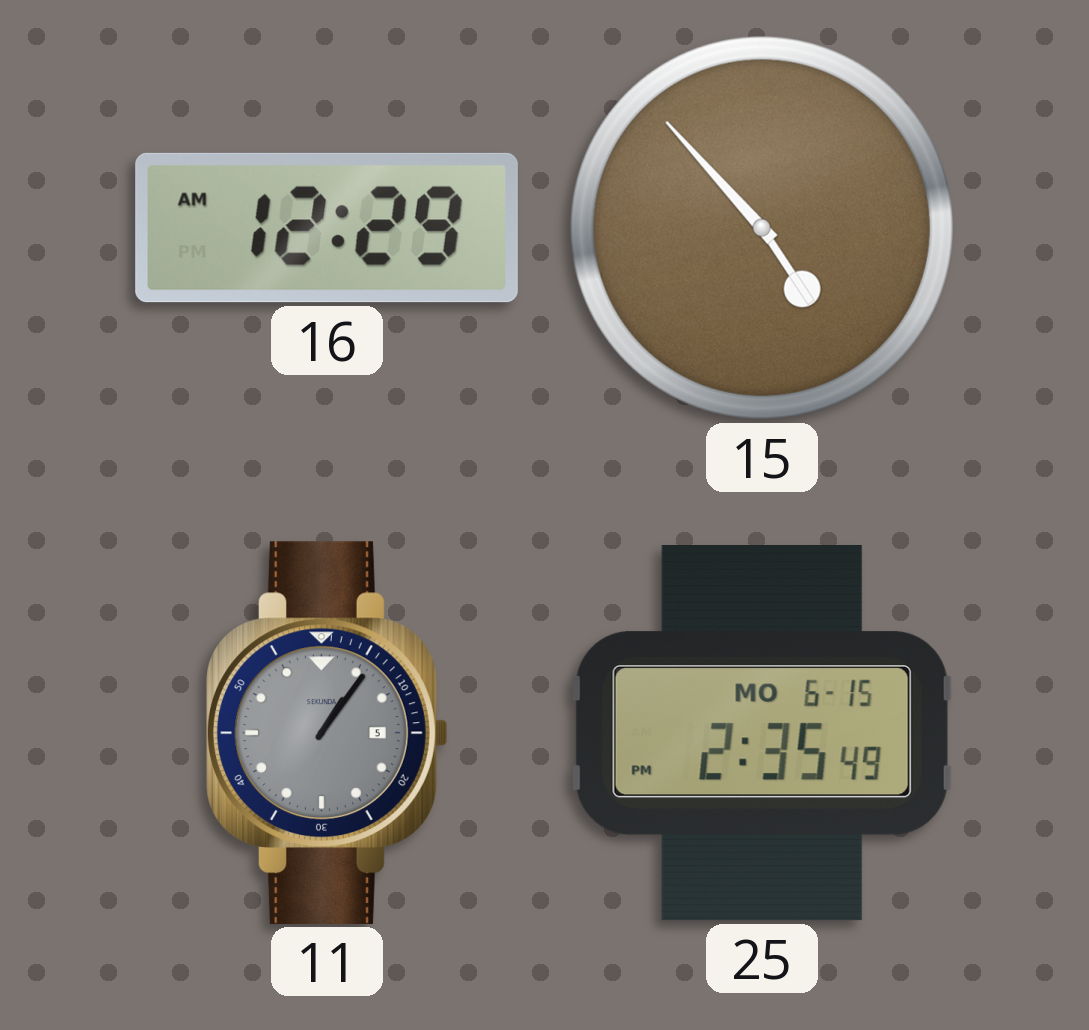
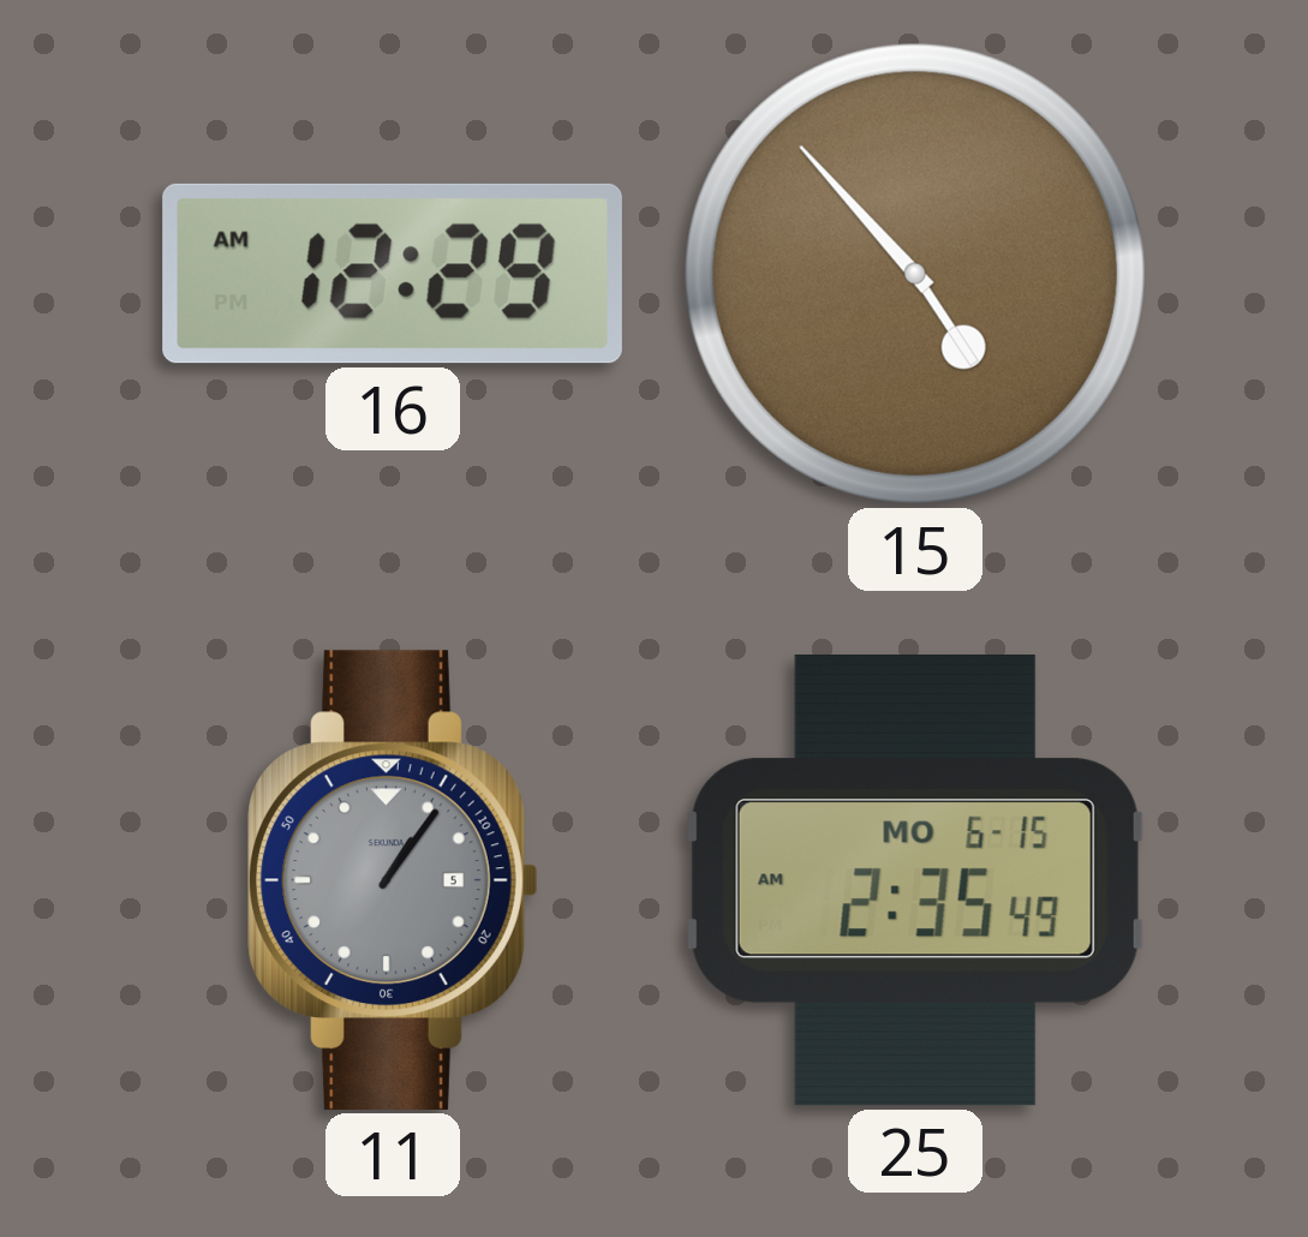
25: 2:35:49 PM -> 2:35:49 AM
